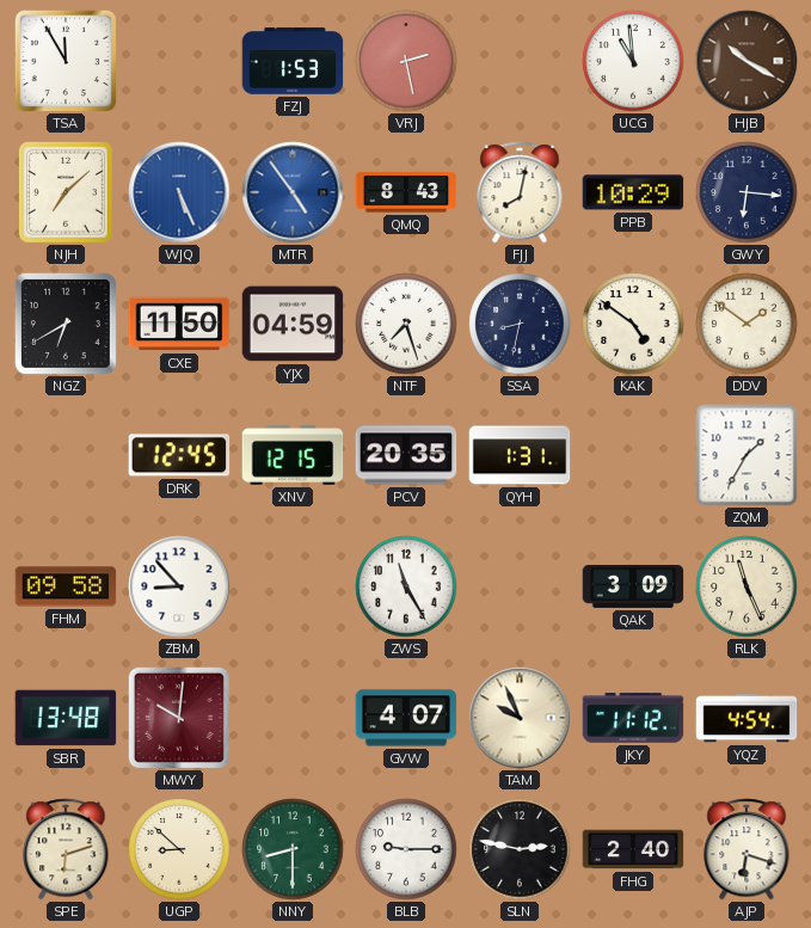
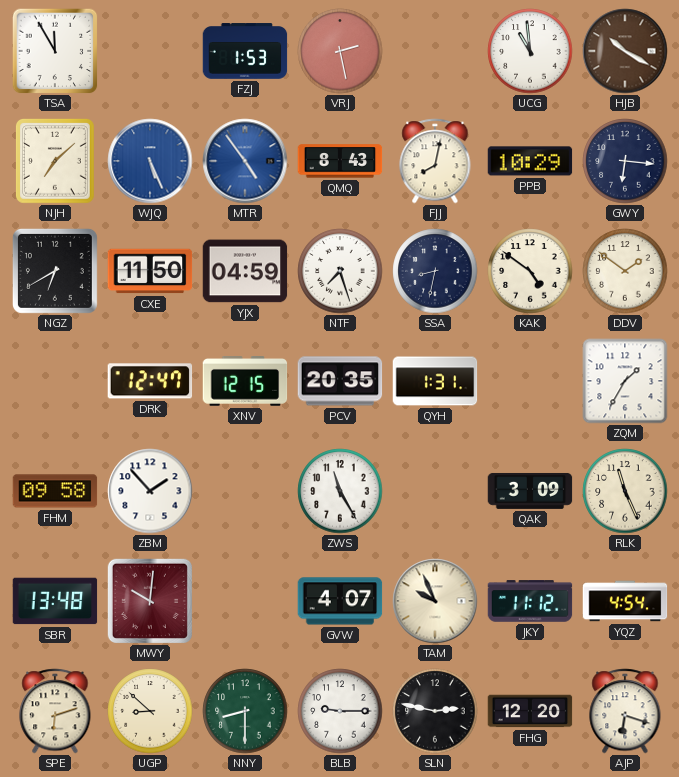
DRK: 12:45 -> 12:47
ZBM: 8:53 -> 1:53
FHG: 2:40 -> 12:20
